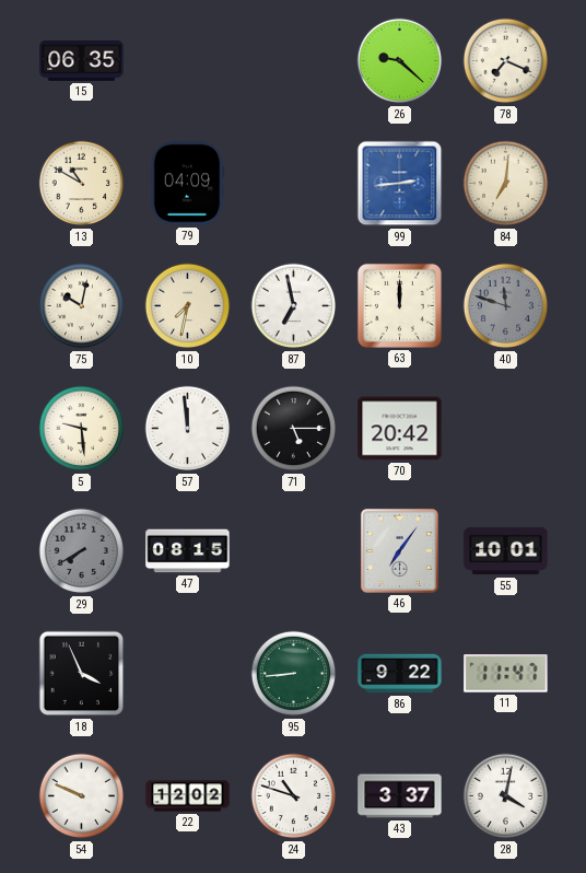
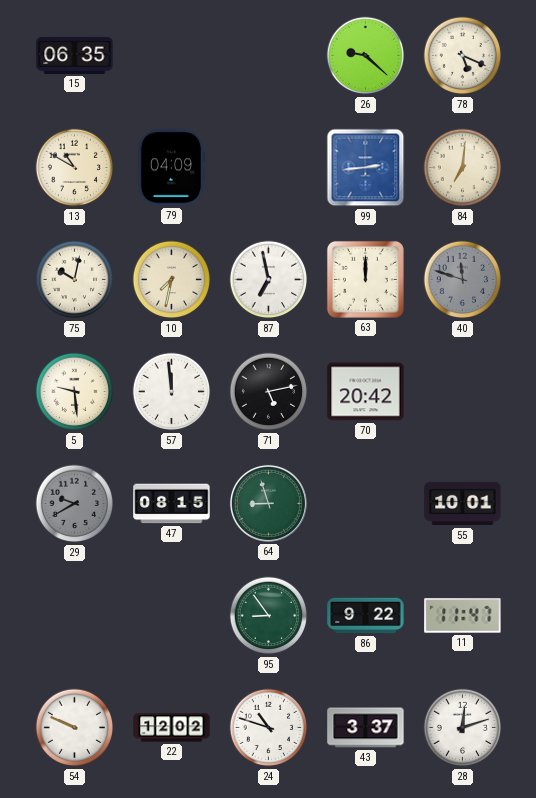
78: 7:19 -> 5:19
71: 5:15 -> 5:13
29: 7:40 -> 9:40
64: none -> 8:57
46: 7:06 -> none
18: 3:56 -> none
95: 8:44 -> 8:54
28: 4:02 -> 12:12
